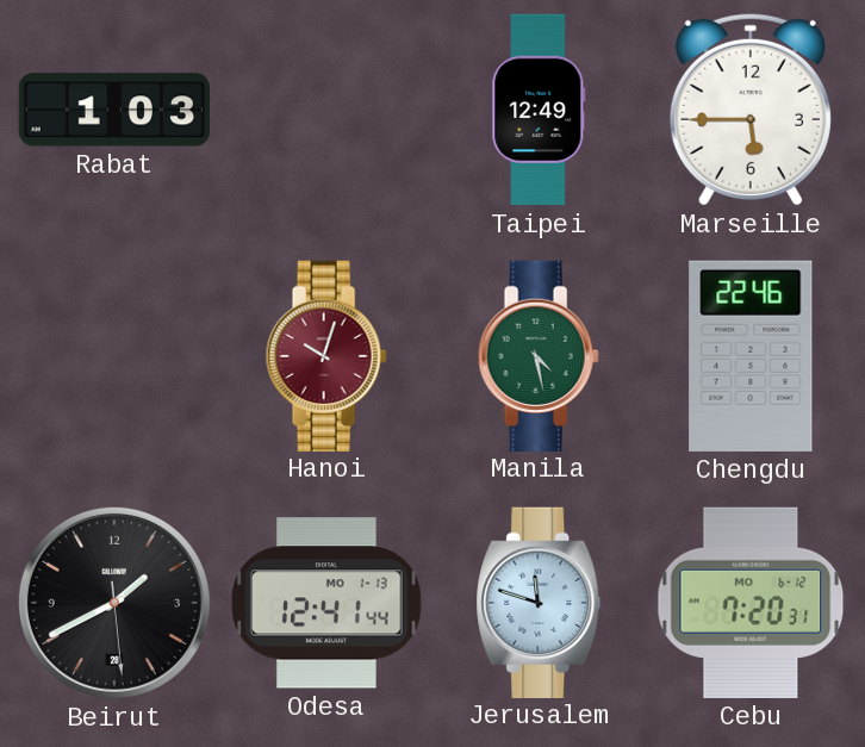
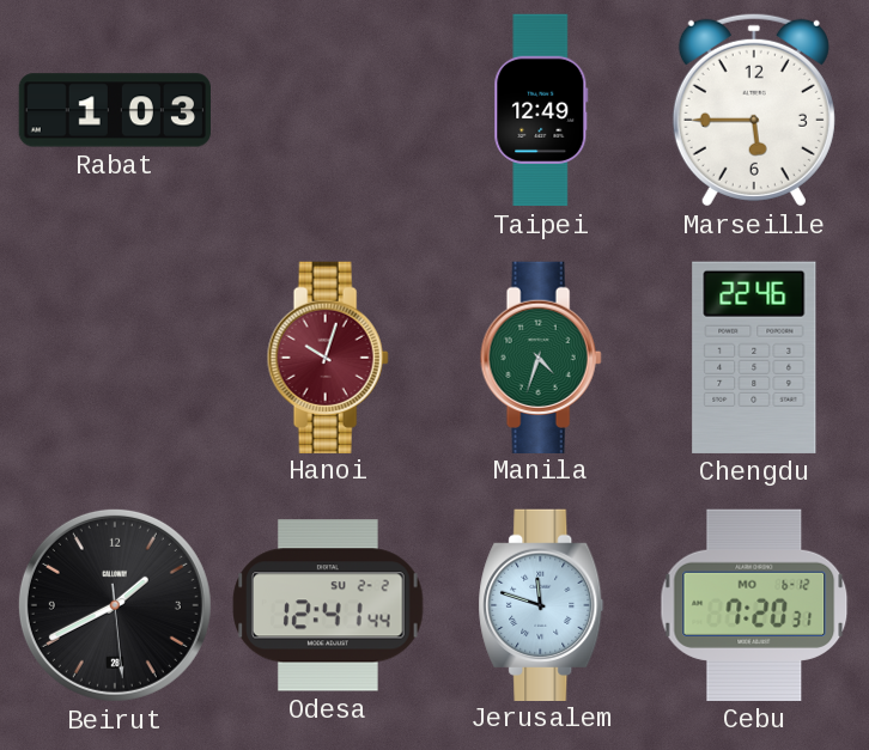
Manila: 4:28 -> 4:33
Odesa date: MO 1-13 -> SU 2-2
